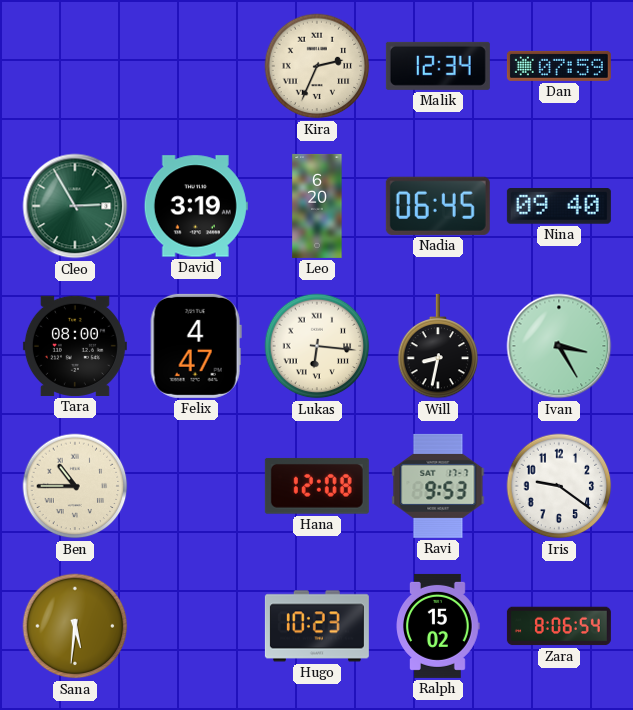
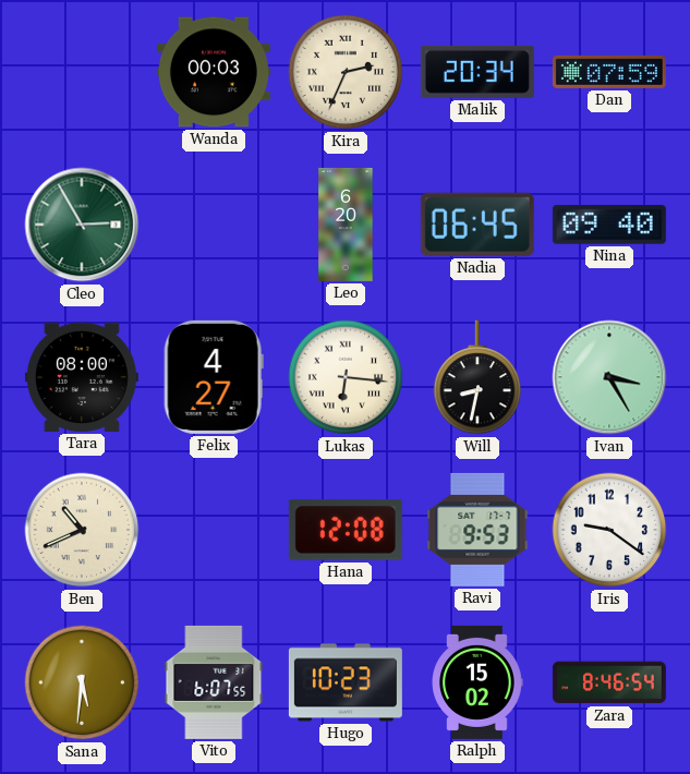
Wanda: none -> 00:03
Malik: 12:34 -> 20:34
David: 3:19 -> none
Felix: 4:47 -> 4:27
Ben: 10:45 -> 10:41
Vito: none -> 6:07
Zara: 8:06 -> 8:46
